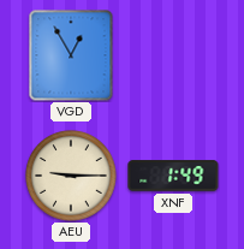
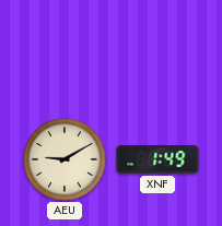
VGD: 12:55 -> none
AEU: 9:15 -> 9:10
